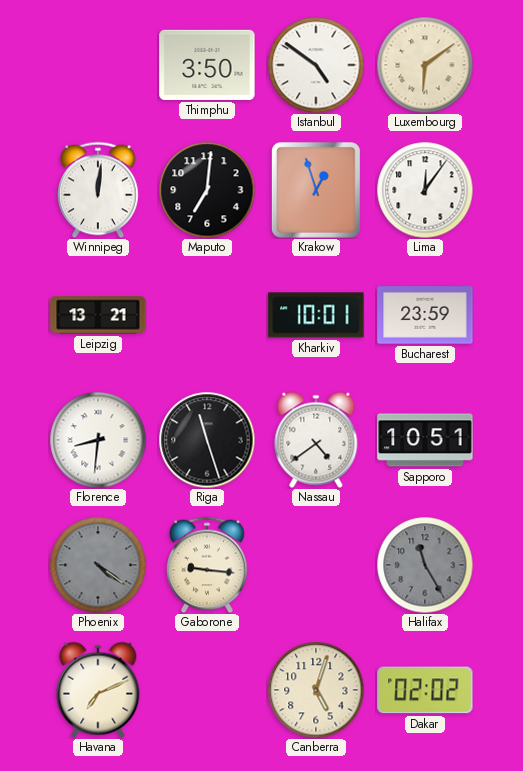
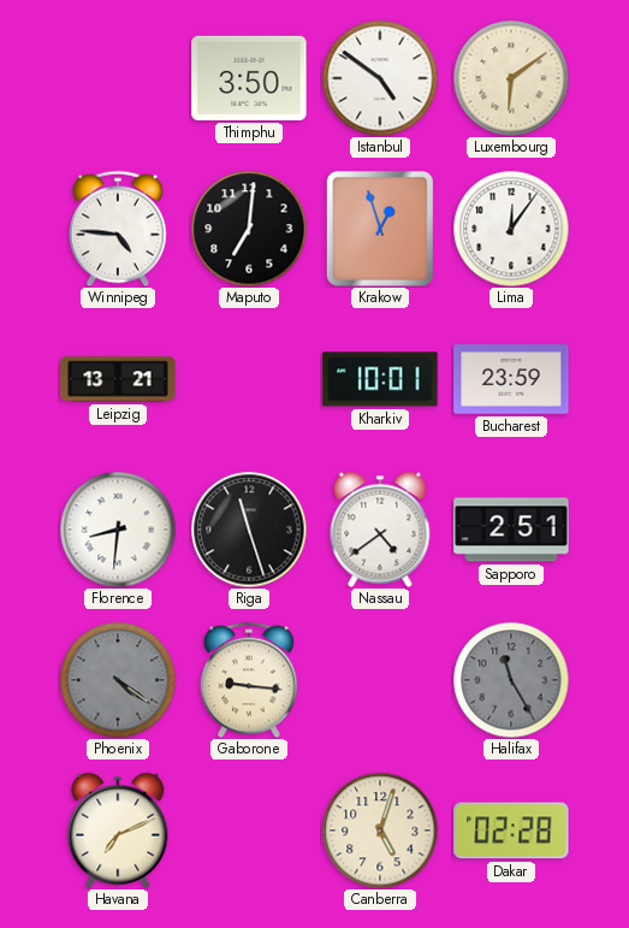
Winnipeg: 12:01 -> 4:46
Sapporo: 10:51 -> 2:51
Dakar: 02:02 -> 02:28
